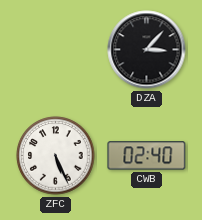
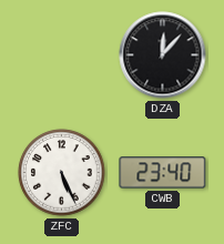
DZA: 3:07 -> 12:07
CWB: 02:40 -> 23:40
